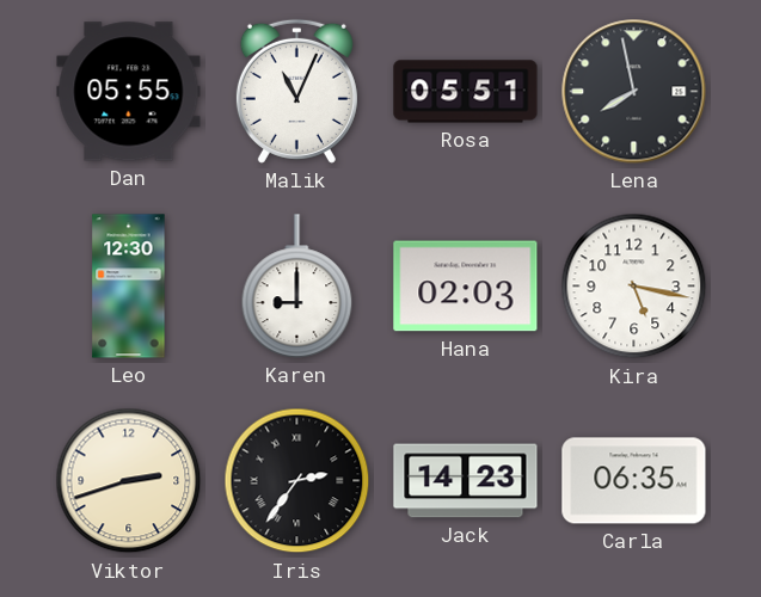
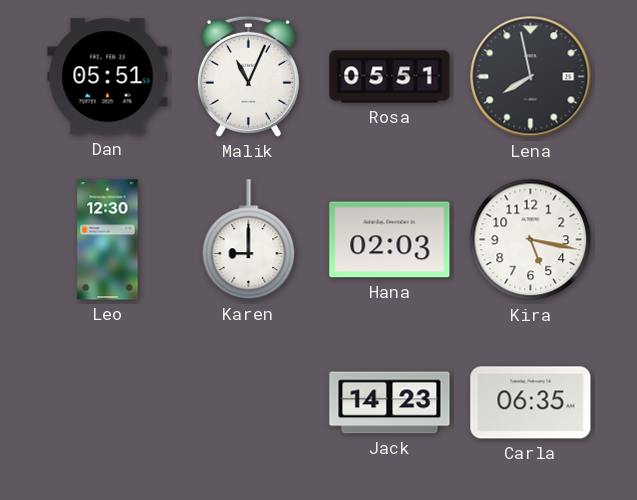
Dan: 05:55 -> 05:51
Viktor: 2:42 -> none
Iris: 2:36 -> none
